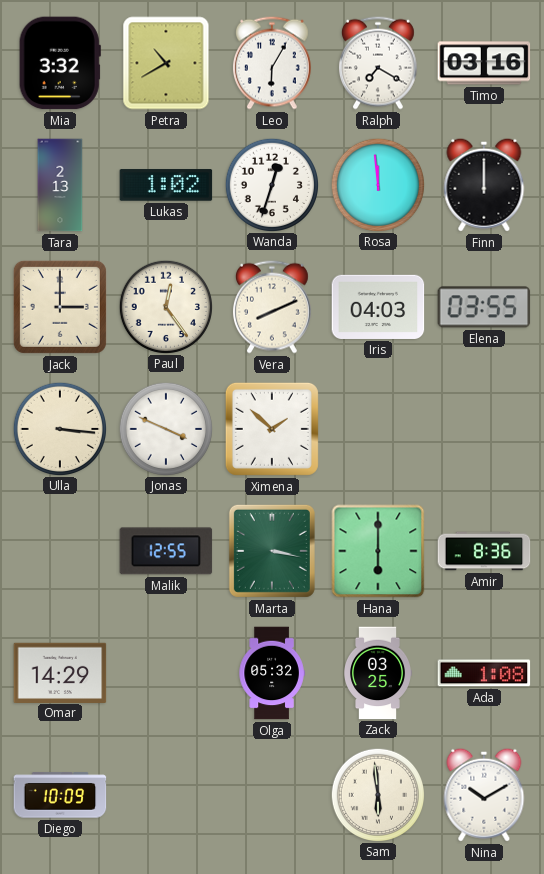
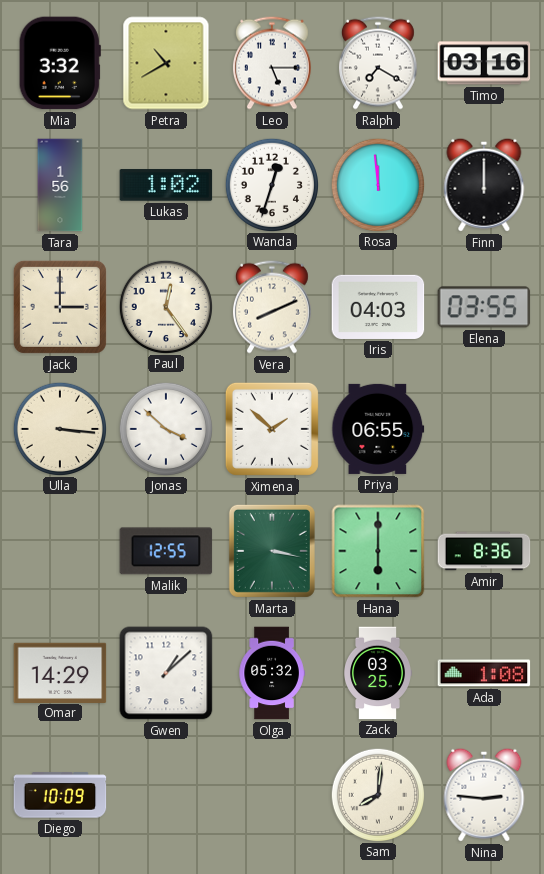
Leo: 6:05 -> 5:15
Tara: 2:13 -> 1:56
Jonas: 3:49 -> 3:52
Priya: none -> 06:55
Gwen: none -> 1:08
Sam: 5:59 -> 8:01
Nina: 10:10 -> 2:46
